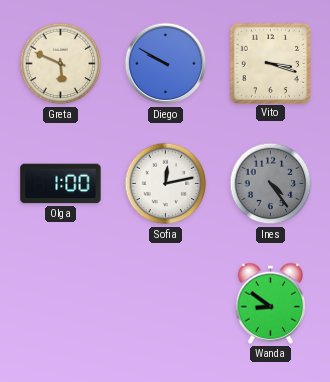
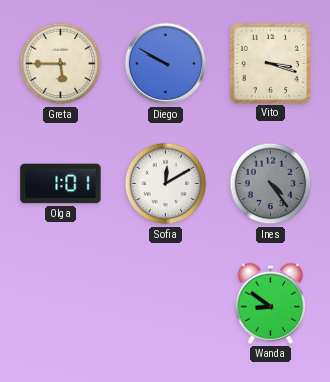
Greta: 5:49 -> 5:45
Olga: 1:00 -> 1:01
Sofia: 12:13 -> 12:10
